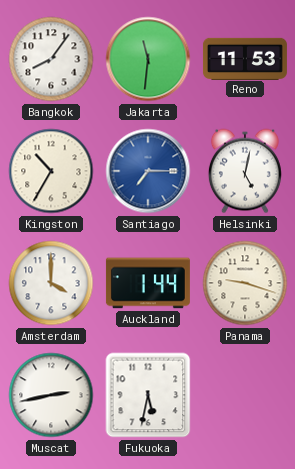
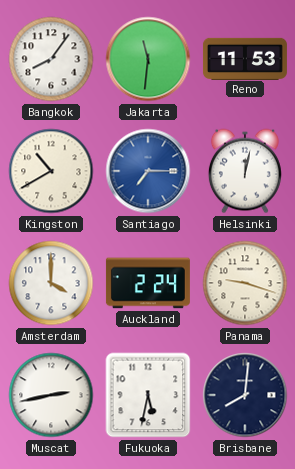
Kingston: 10:35 -> 10:40
Helsinki: 5:02 -> 12:02
Auckland: 1:44 -> 2:24
Brisbane: none -> 8:01
